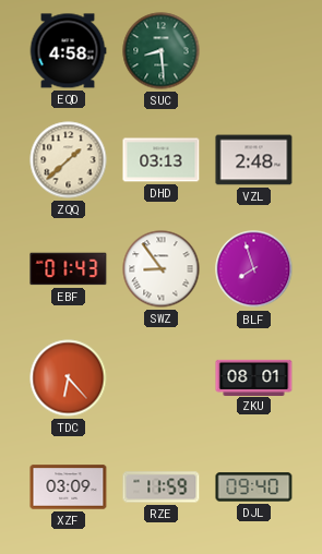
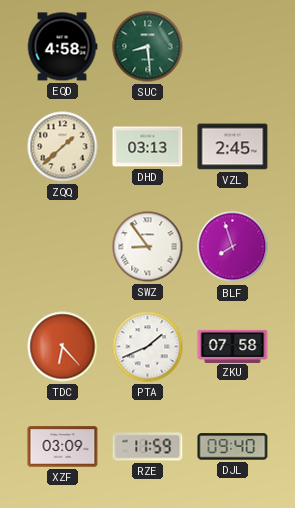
VZL: 2:48 -> 2:45
EBF: 01:43 -> none
PTA: none -> 1:41
ZKU: 08:01 -> 07:58
